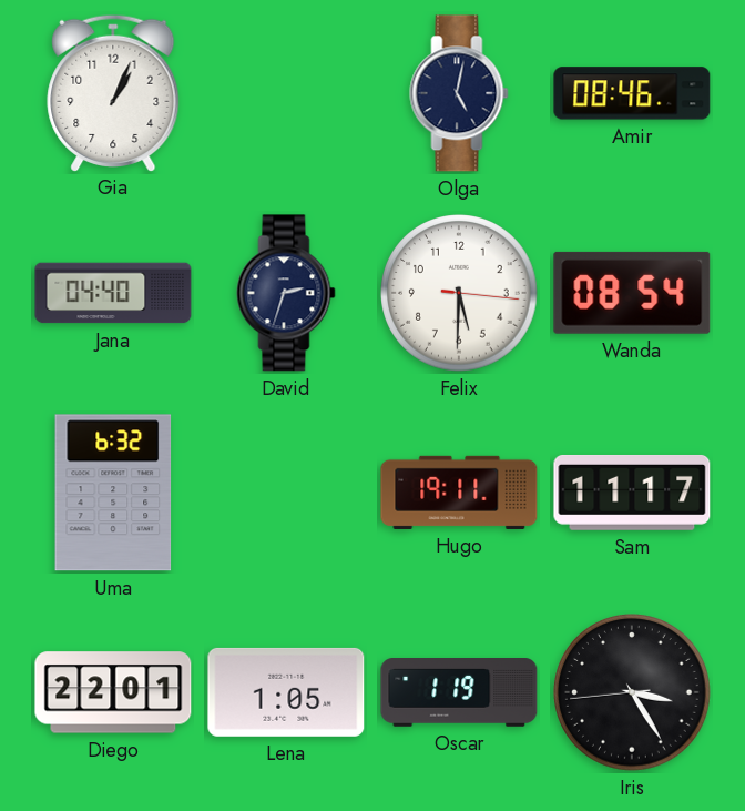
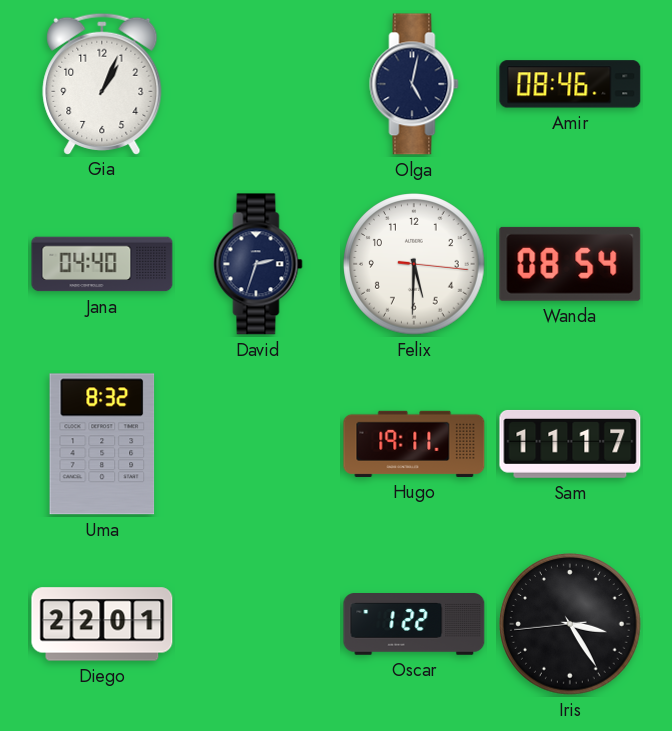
Uma: 6:32 -> 8:32
Lena: 1:05 -> none
Oscar: 1:19 -> 1:22
